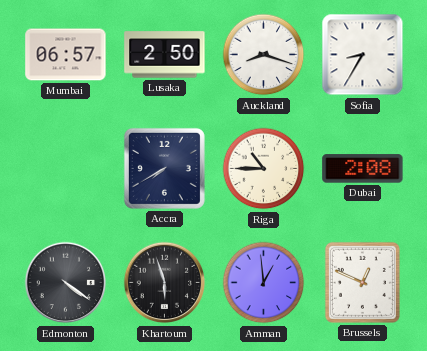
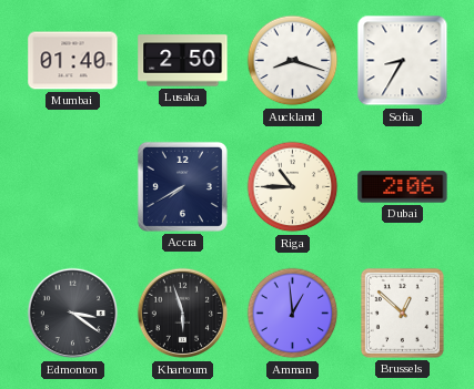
Mumbai: 06:57 -> 01:40
Dubai: 2:08 -> 2:06
Edmonton: 4:21 -> 3:21
Brussels: 12:49 -> 12:52
